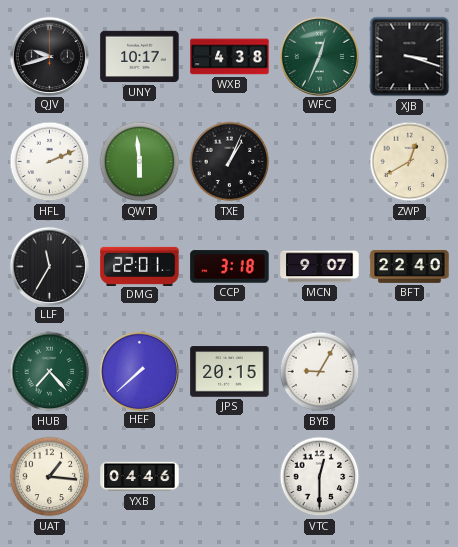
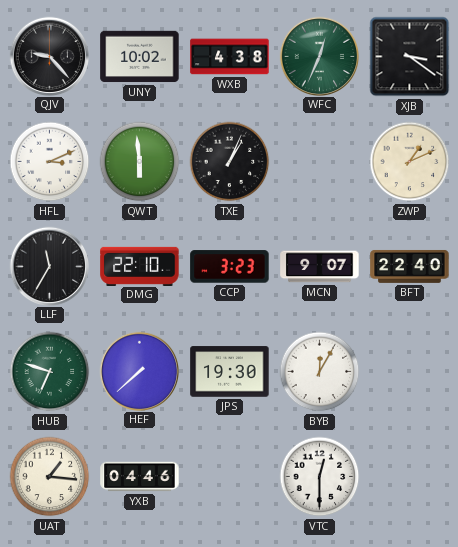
QJV: 9:42 -> 9:23
UNY: 10:17 -> 10:02
XJB: 3:18 -> 3:21
HFL: 2:11 -> 3:11
ZWP: 12:40 -> 1:11
DMG: 22:01 -> 22:10
CCP: 3:18 -> 3:23
HUB: 7:23 -> 6:48
JPS: 20:15 -> 19:30
BYB: 9:05 -> 12:05
